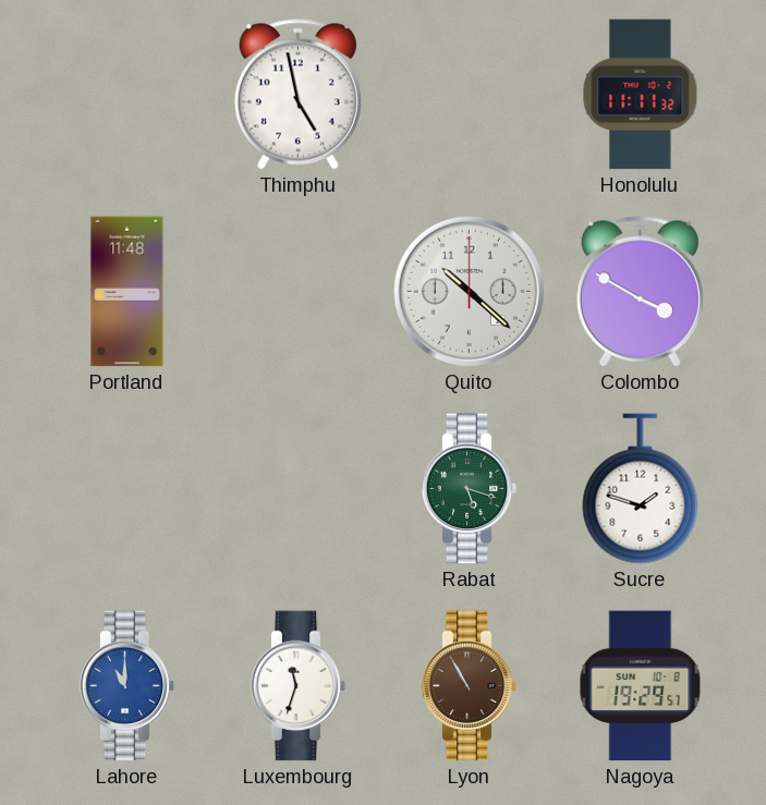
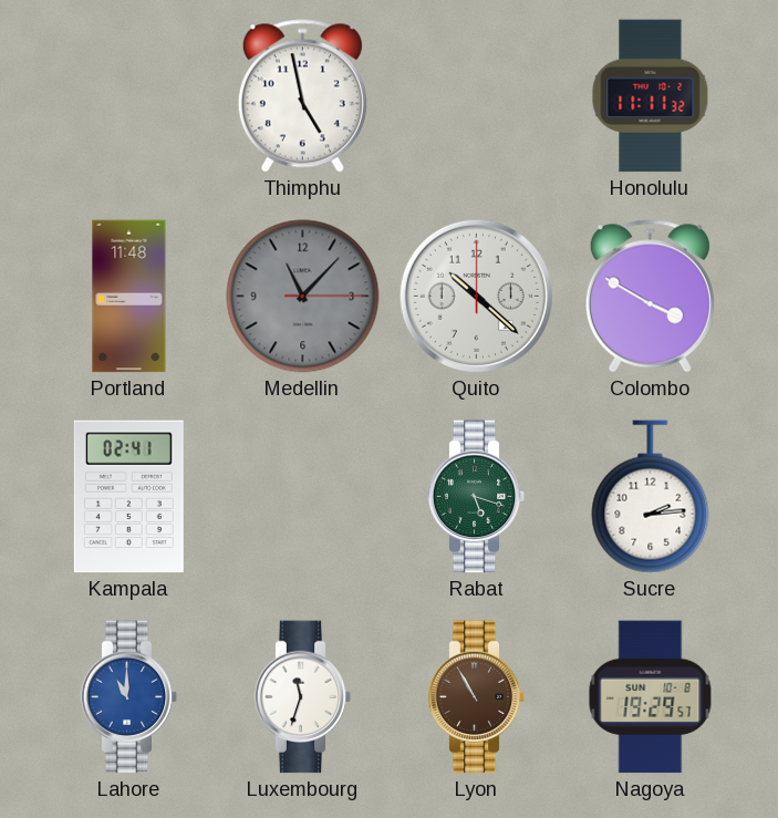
Medellin: none -> 11:07
Kampala: none -> 02:41
Sucre: 1:48 -> 2:14
